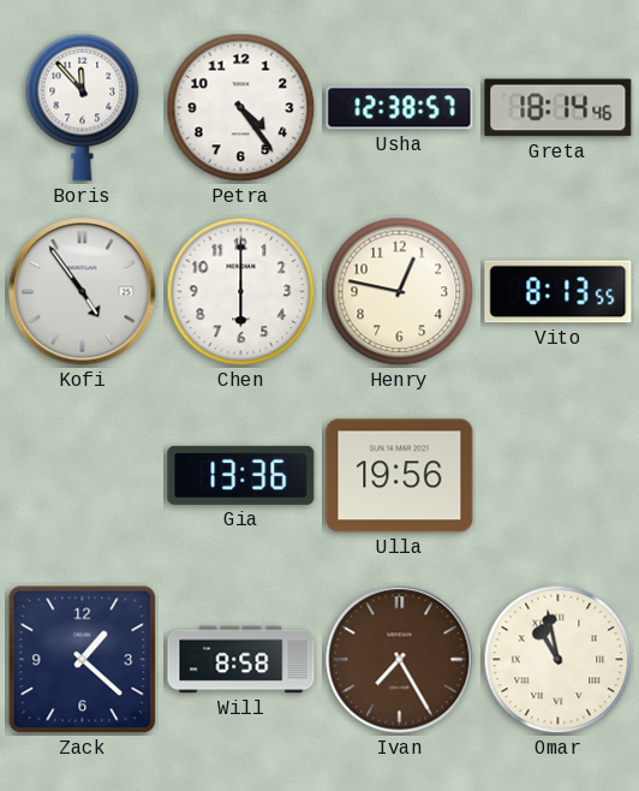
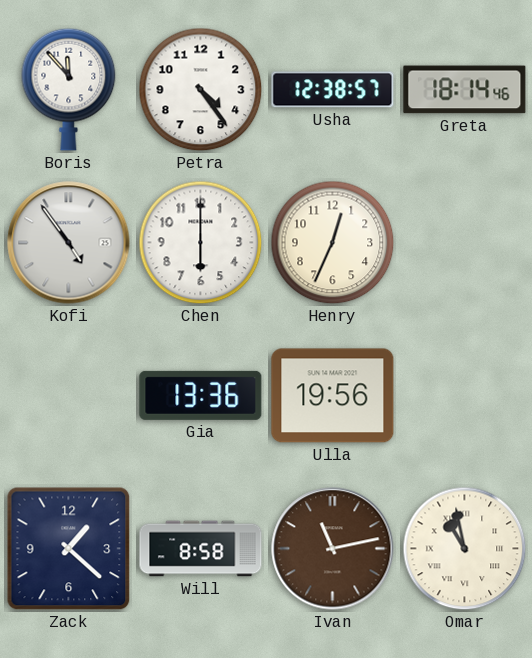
Henry: 12:47 -> 12:34
Vito: 8:13 -> none
Ivan: 7:25 -> 11:13
